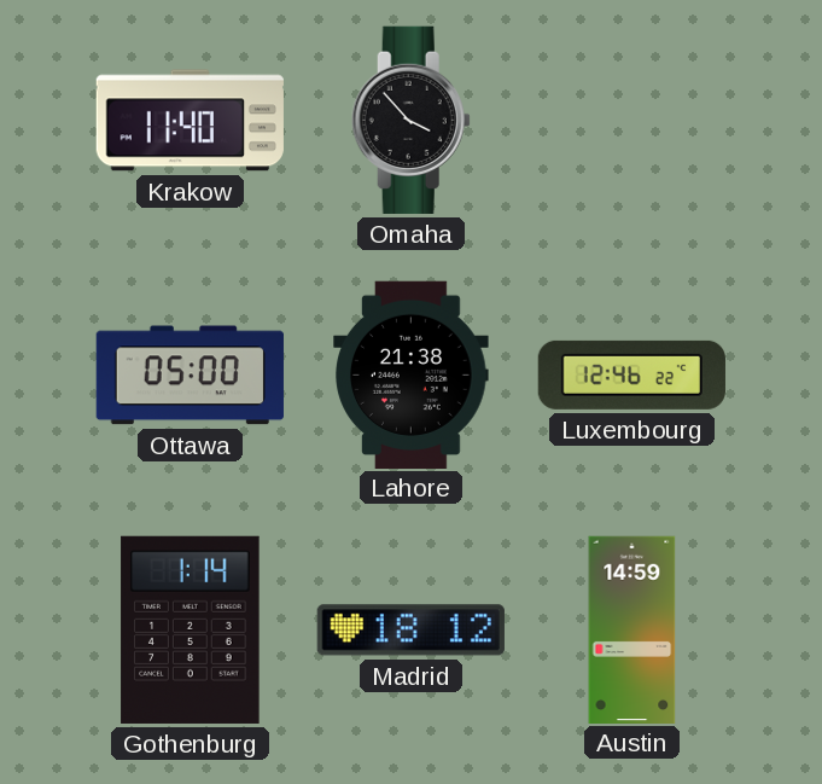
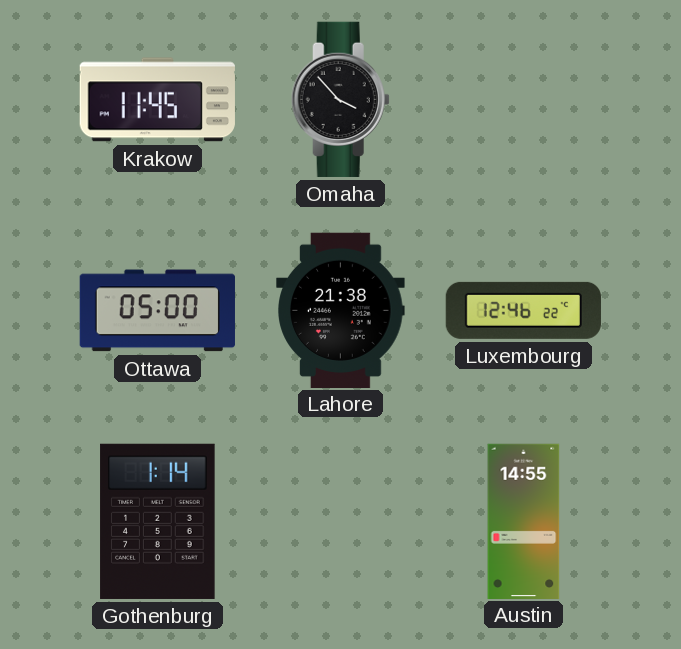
Krakow: 11:40 -> 11:45
Madrid: 18:12 -> none
Austin: 14:59 -> 14:55
